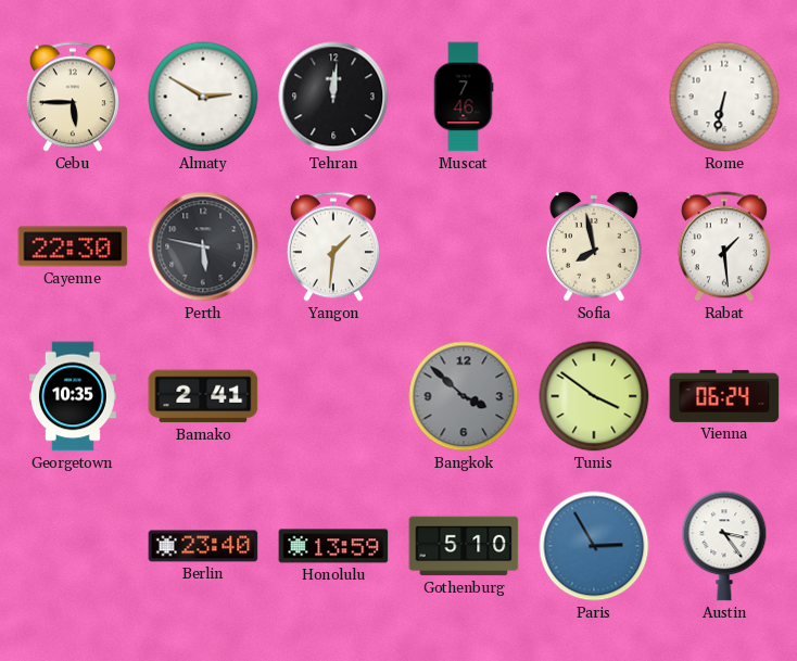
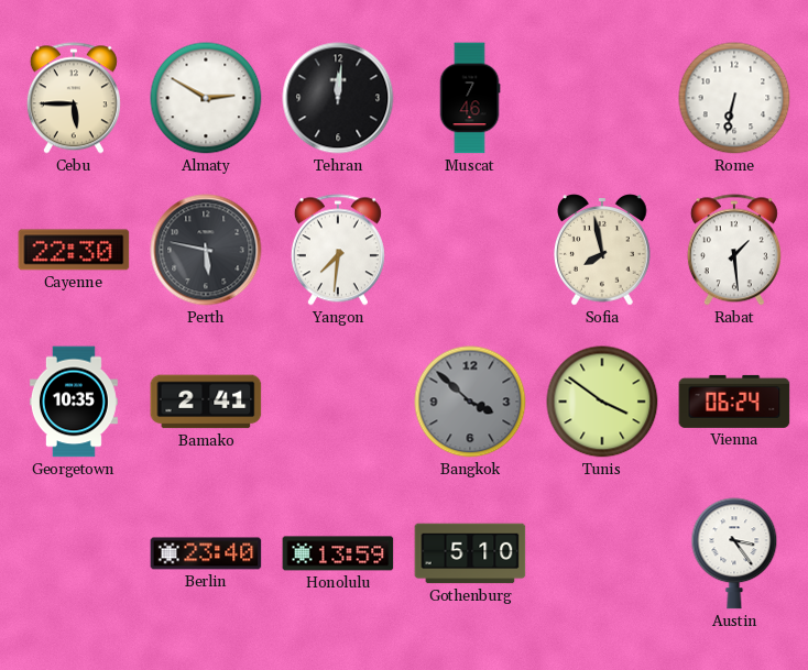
Yangon: 1:31 -> 7:31
Paris: 2:55 -> none
